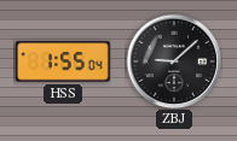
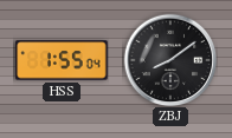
ZBJ: 9:08 -> 8:09
